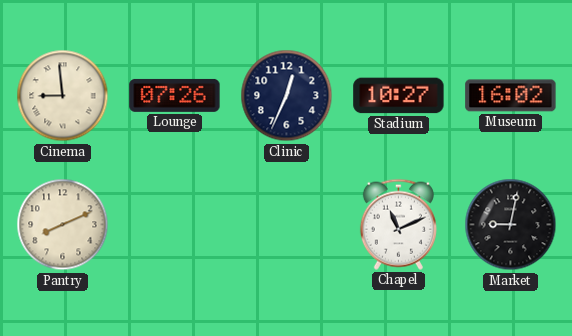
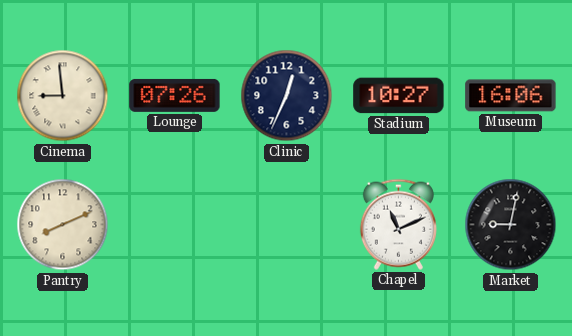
Museum: 16:02 -> 16:06
